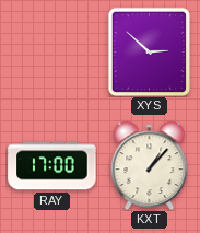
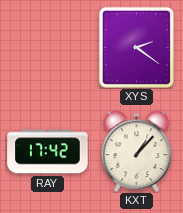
XYS: 2:52 -> 2:21
RAY: 17:00 -> 17:42
